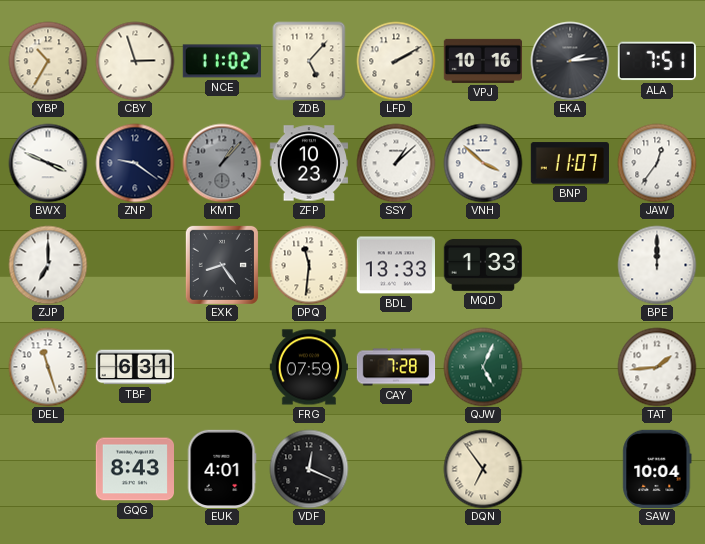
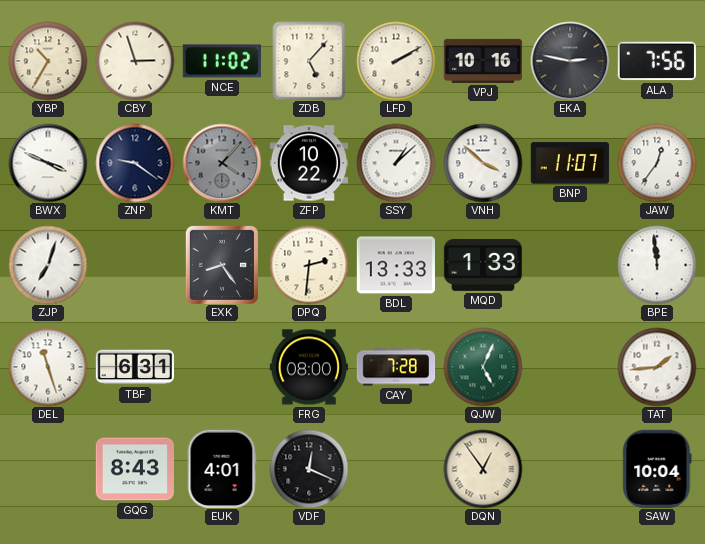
EKA: 2:14 -> 2:47
ALA: 7:51 -> 7:56
KMT: 1:07 -> 4:07
ZFP: 10:23 -> 10:22
ZJP: 7:00 -> 7:03
DPQ: 11:31 -> 2:31
BPE: 12:00 -> 11:59
FRG: 07:59 -> 08:00
DQN: 6:54 -> 12:54
